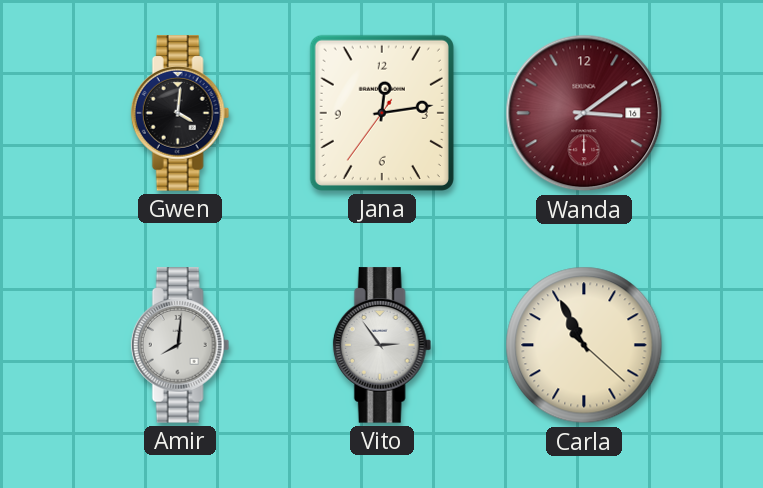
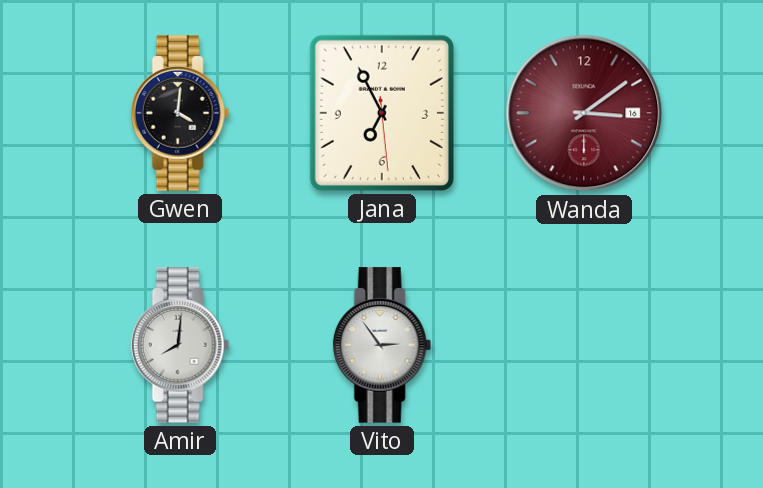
Jana: 12:13 -> 6:55
Carla: 10:55 -> none
